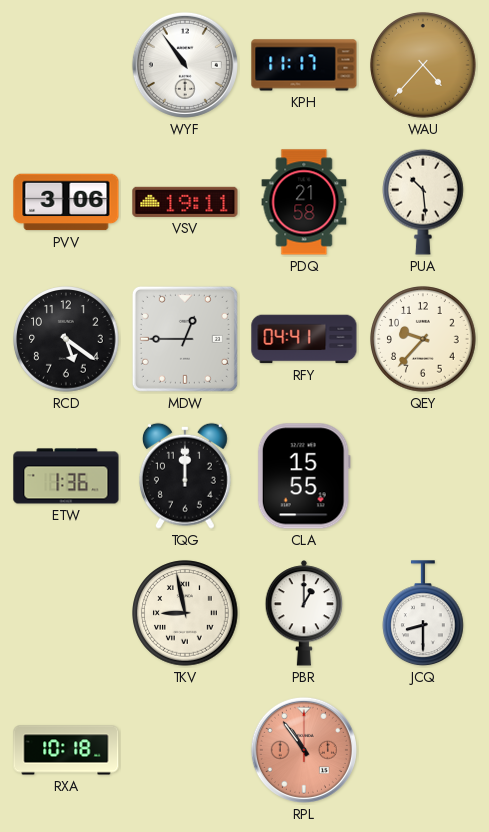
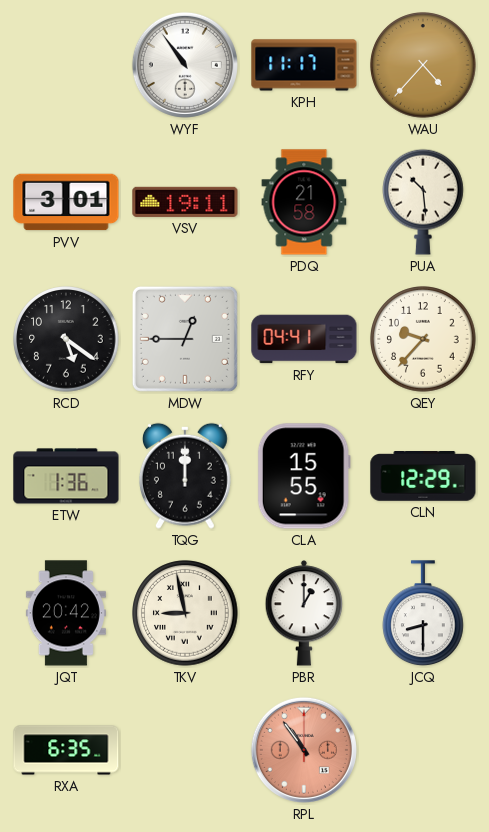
PVV: 3:06 -> 3:01
CLN: none -> 12:29
JQT: none -> 20:42
RXA: 10:18 -> 6:35
